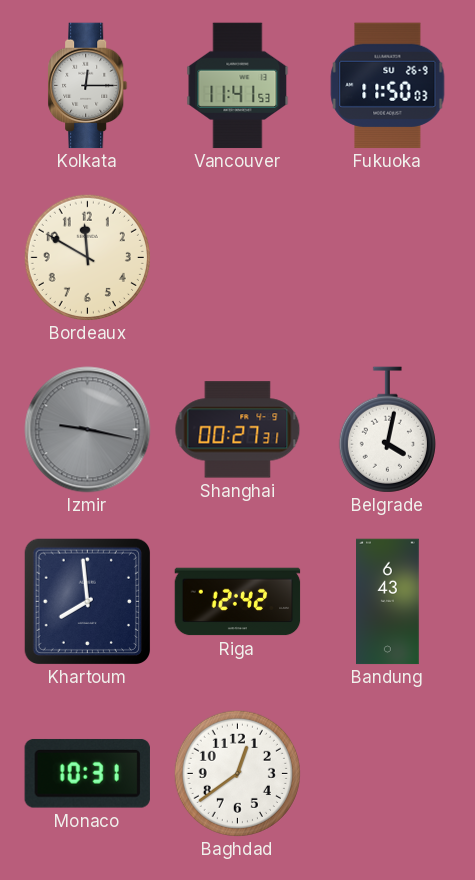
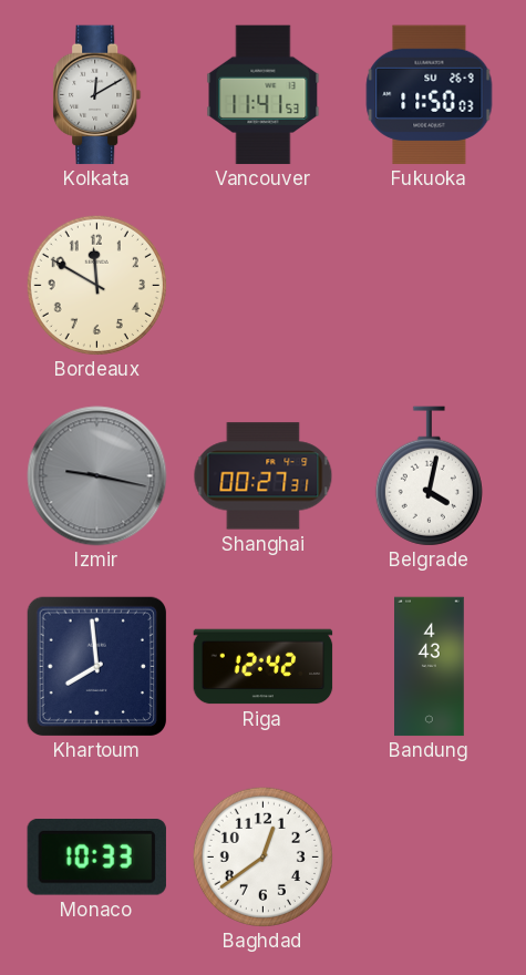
Kolkata: 12:15 -> 12:10
Bandung: 6:43 -> 4:43
Monaco: 10:31 -> 10:33
